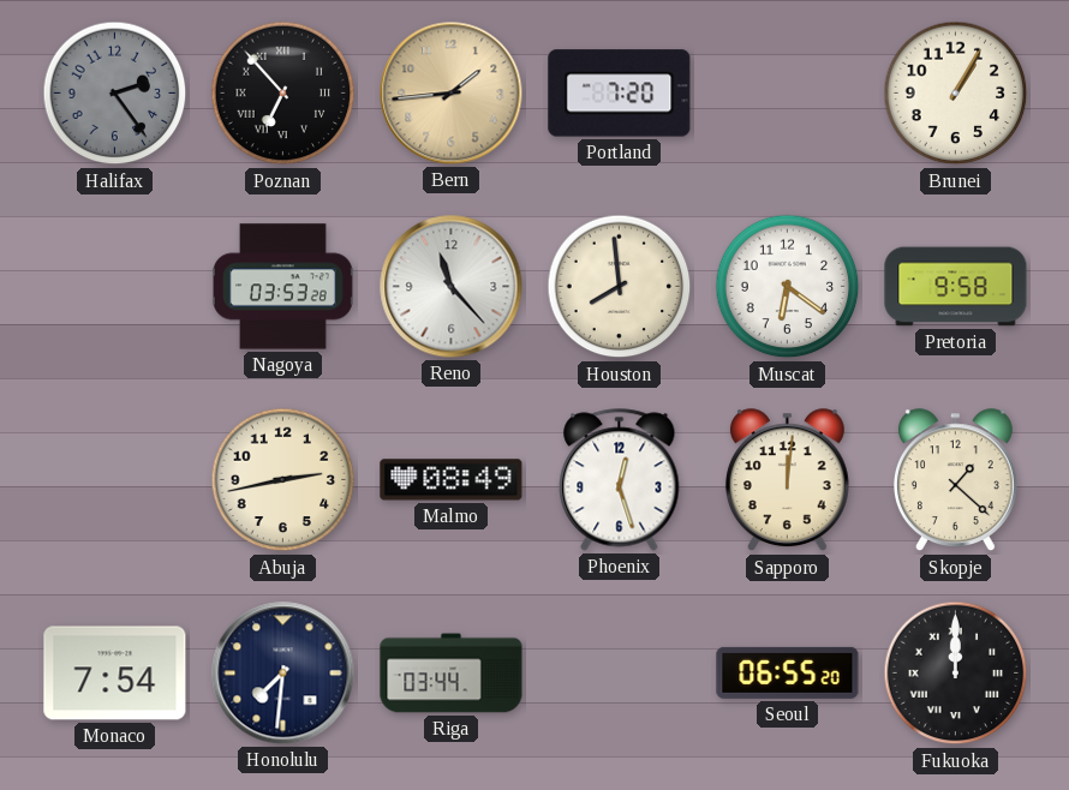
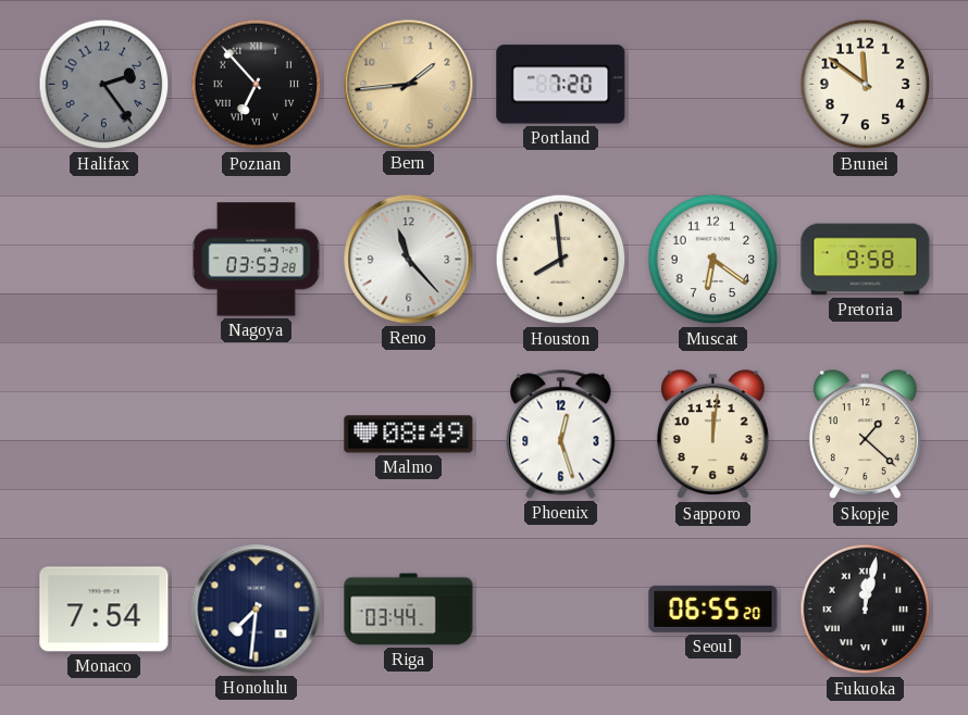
Brunei: 1:05 -> 11:51
Abuja: 2:43 -> none
Fukuoka: 12:00 -> 12:02
